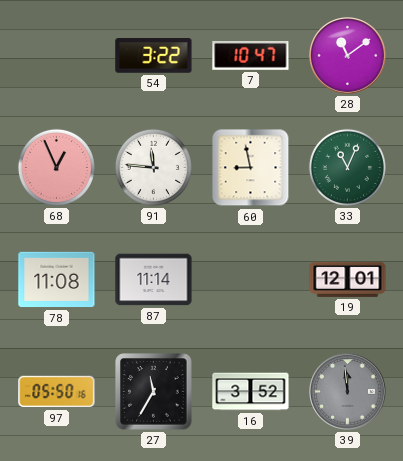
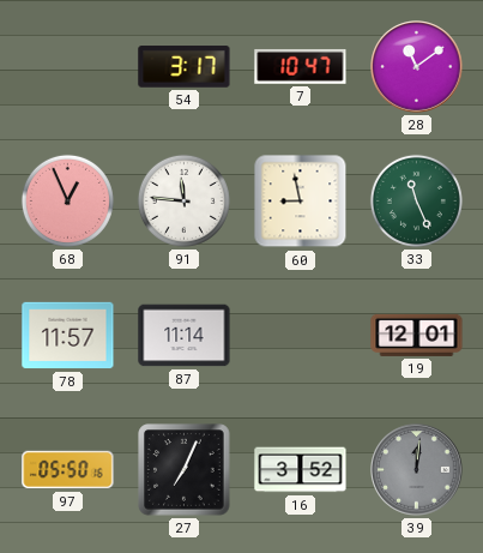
54: 3:22 -> 3:17
33: 11:04 -> 11:26
78: 11:08 -> 11:57
27: 11:35 -> 7:04
39: 11:59 -> 12:01
